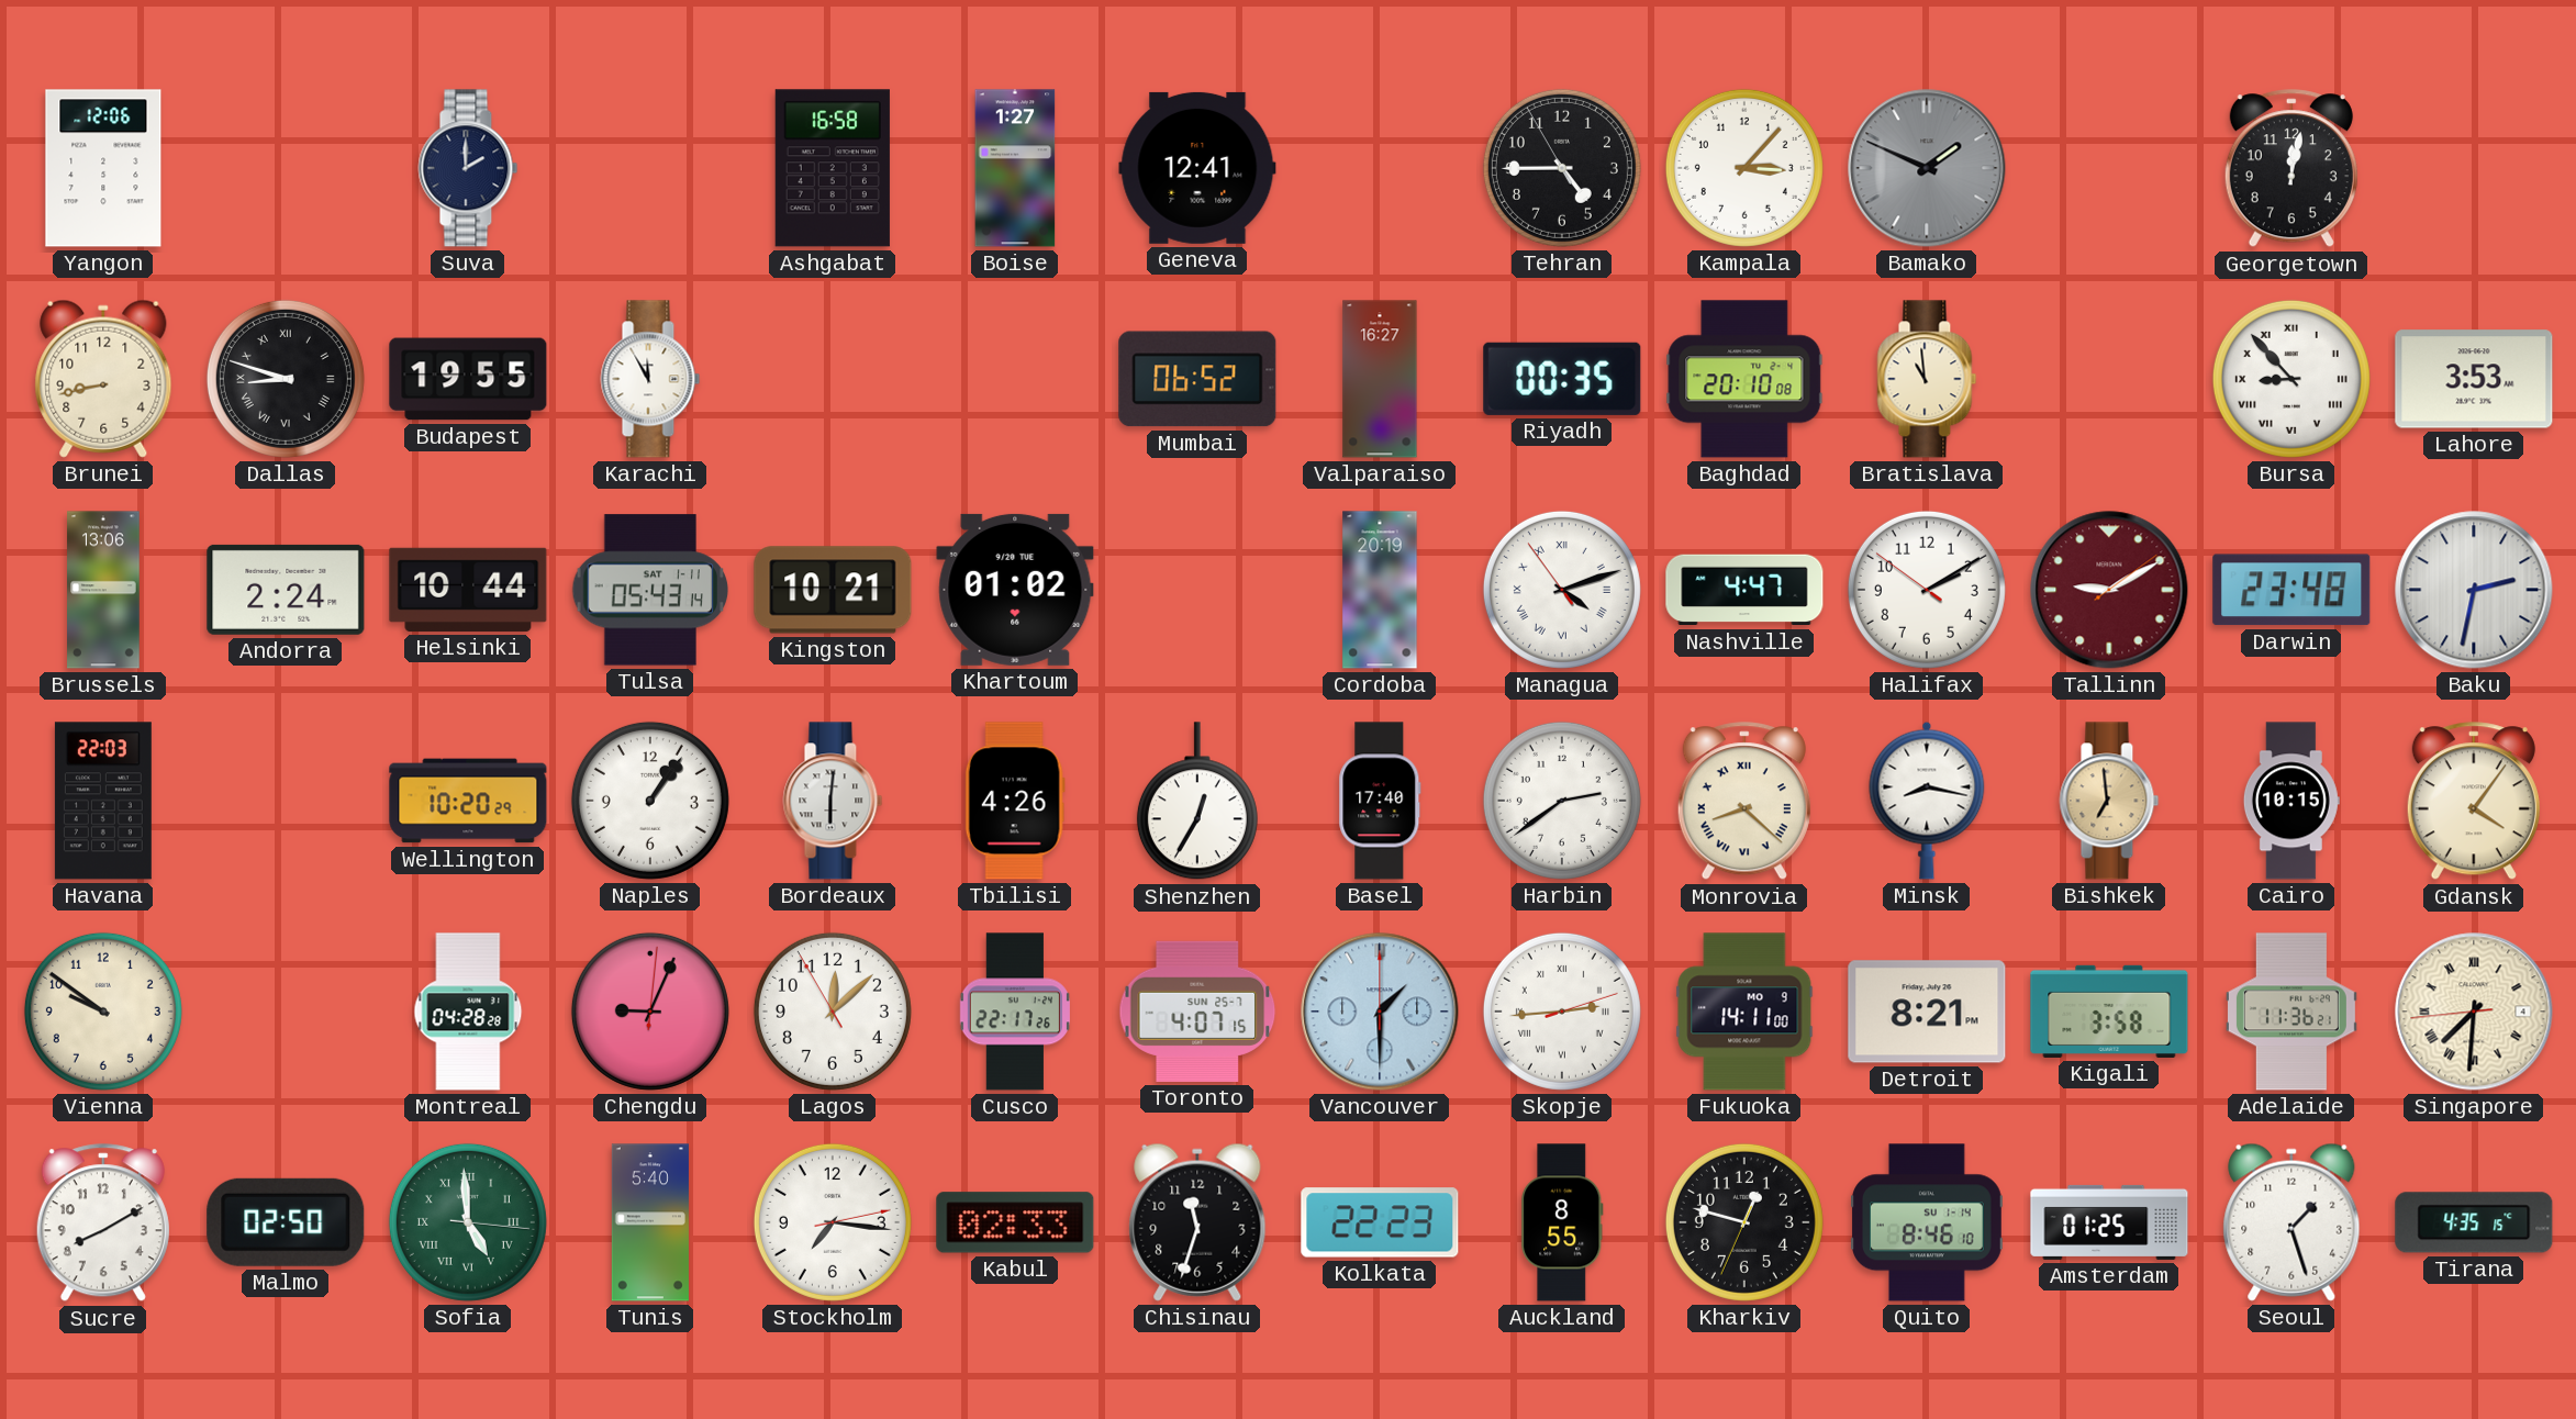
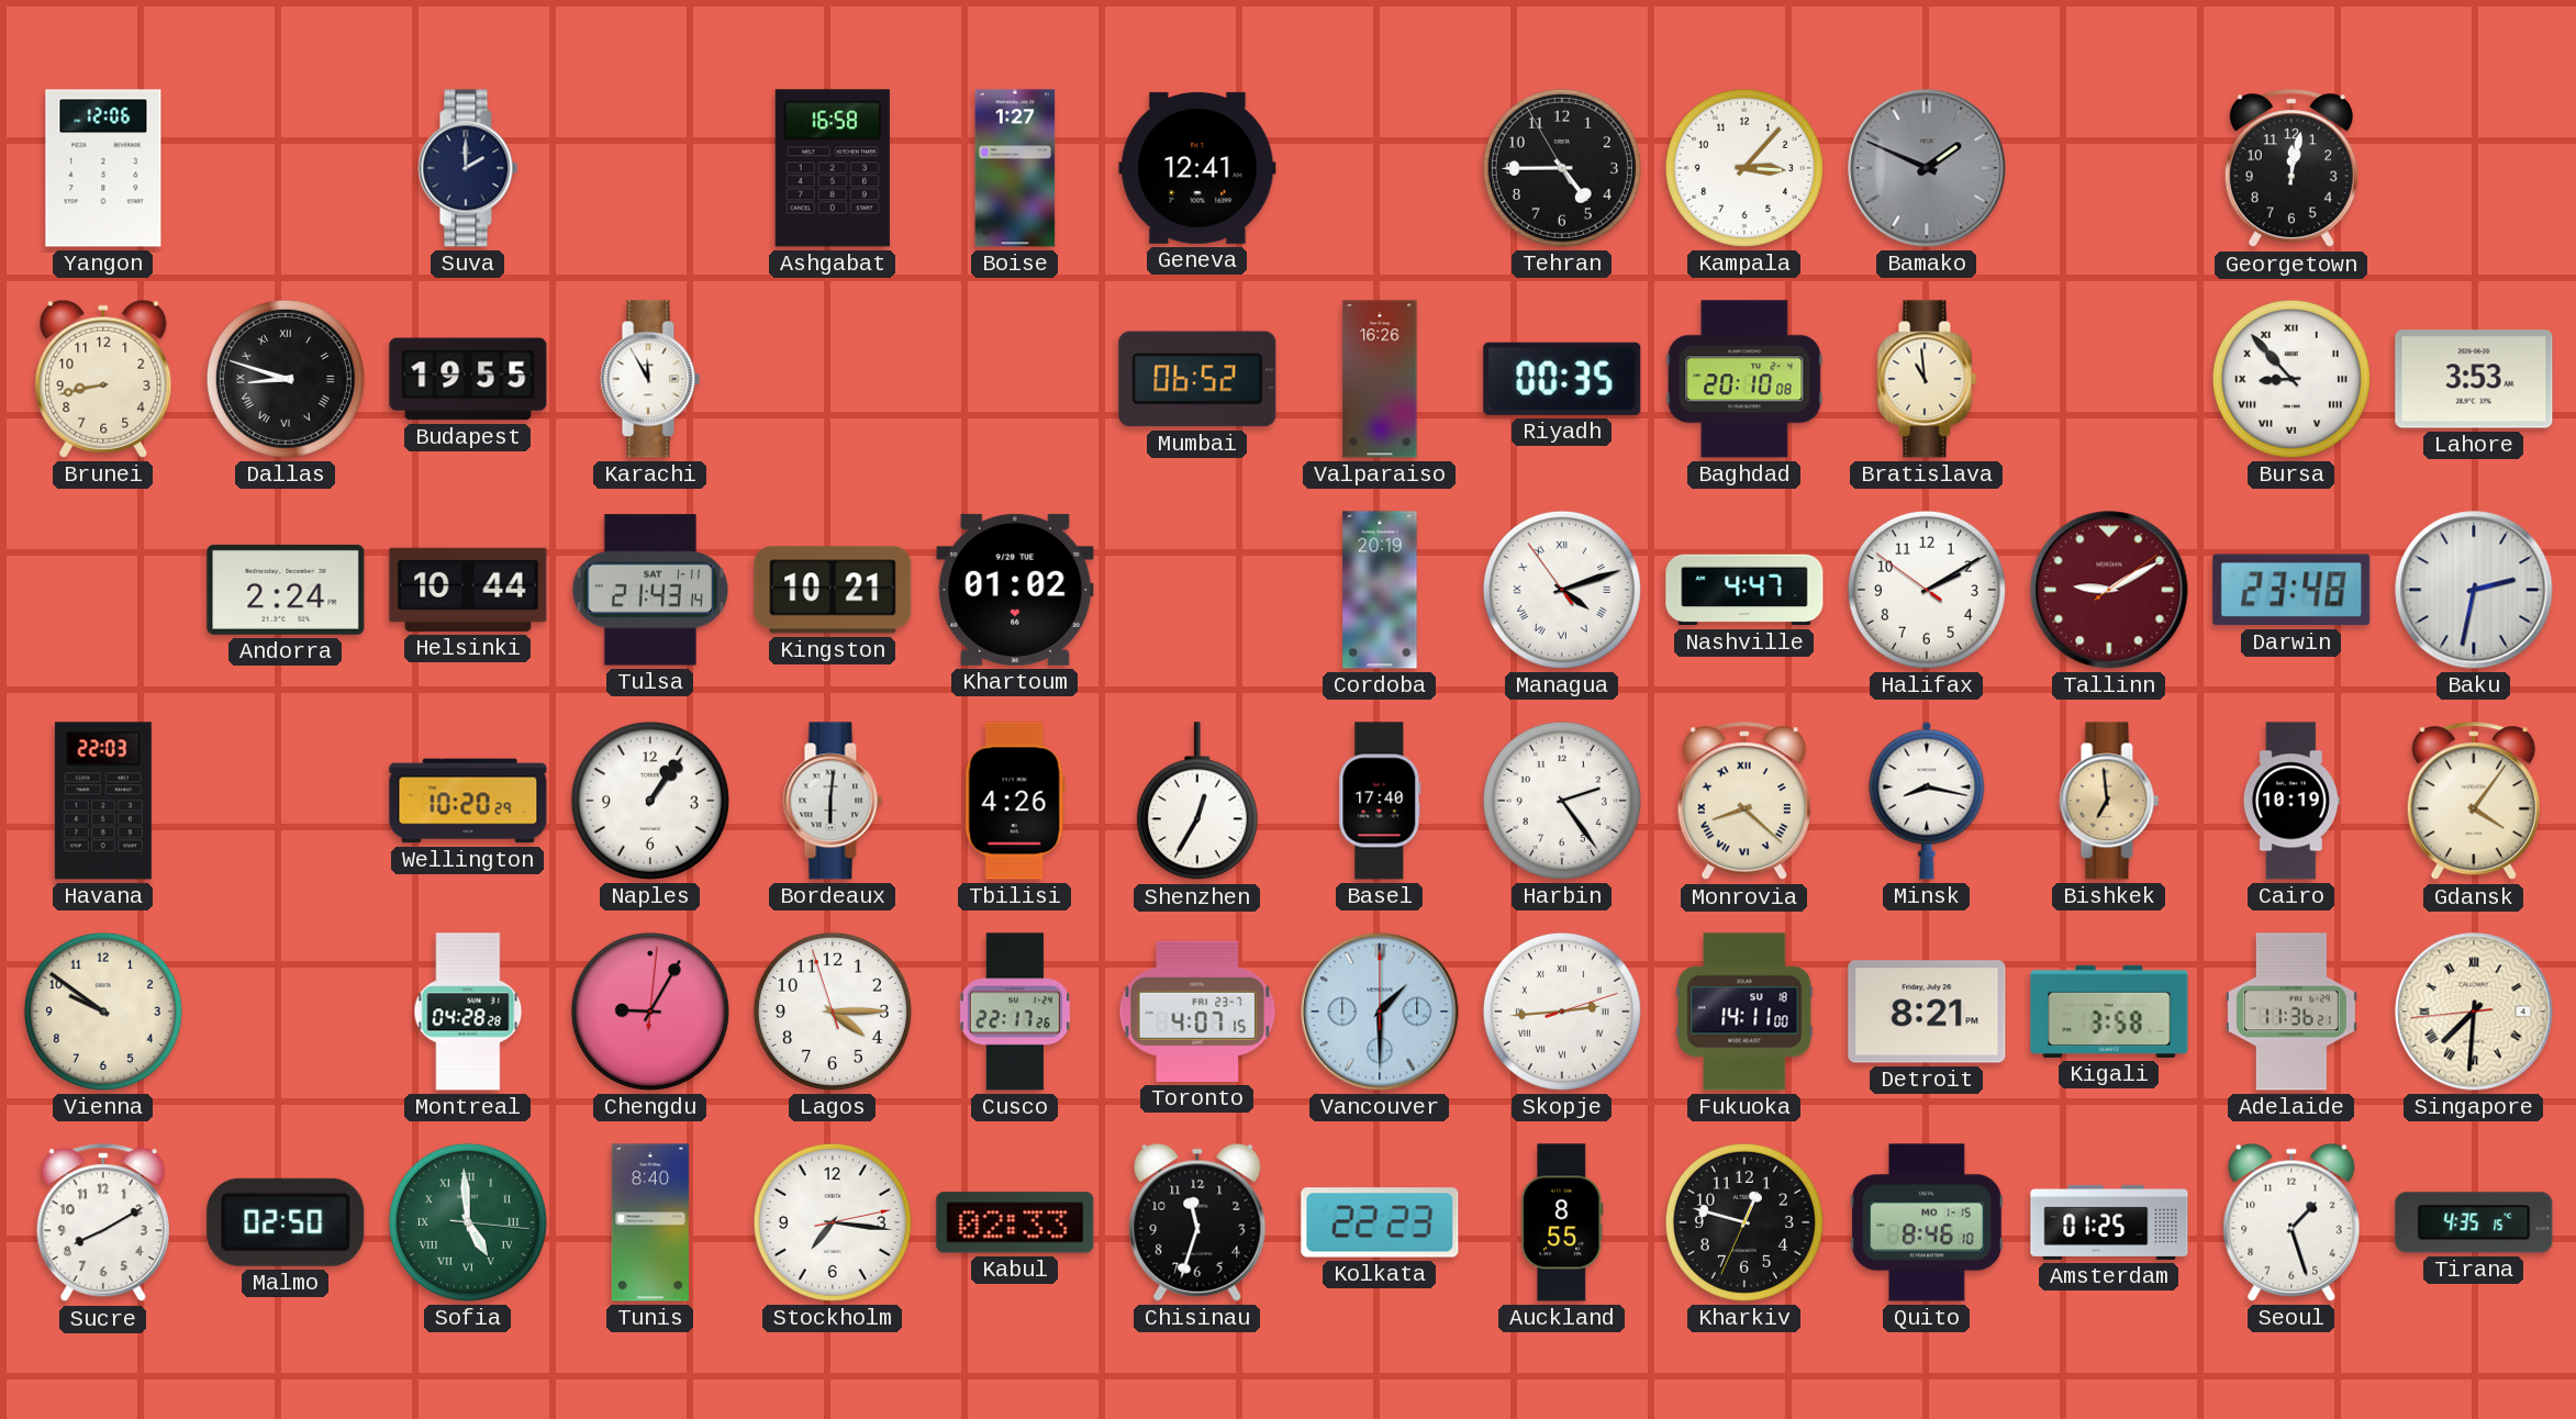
Valparaiso: 16:27 -> 16:26
Brussels: 13:06 -> none
Tulsa: 05:43 -> 21:43
Harbin: 2:39 -> 2:24
Cairo: 10:15 -> 10:19
Chengdu: 9:04 -> 9:05
Lagos: 12:07 -> 4:14
Toronto date: SUN 25-7 -> FRI 23-7
Fukuoka date: MO 9 -> SU 18
Tunis: 5:40 -> 8:40
Quito date: SU 1-14 -> MO 1-15
